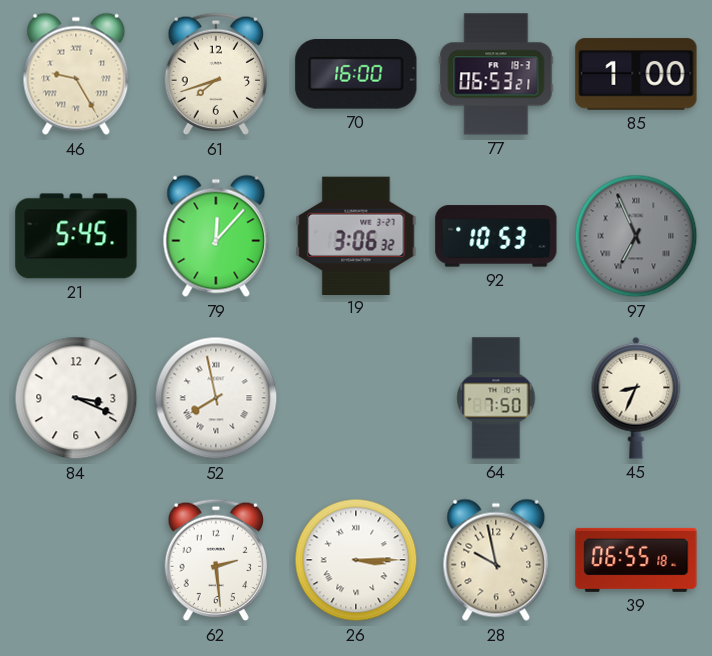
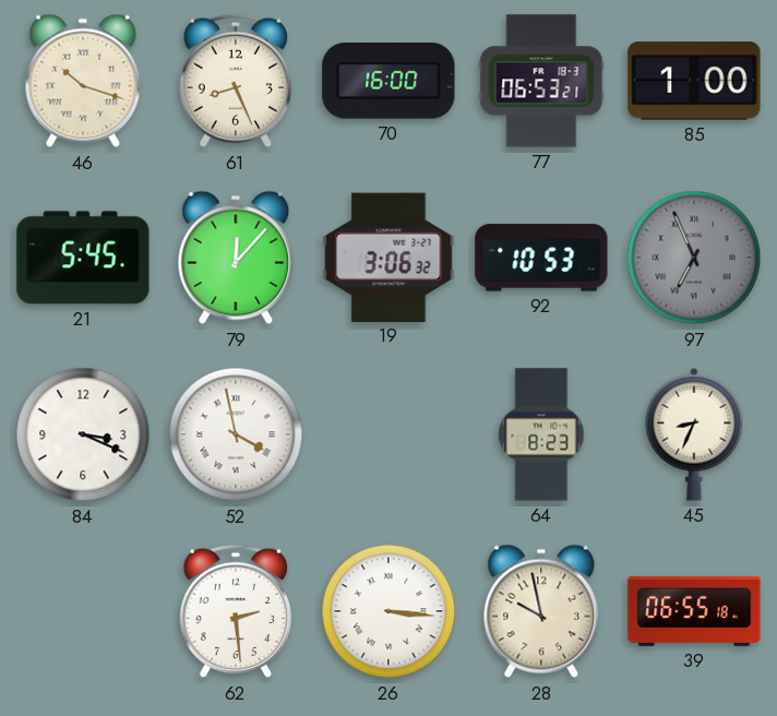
46: 9:25 -> 10:18
61: 7:42 -> 8:26
52: 7:58 -> 3:58
64: 7:50 -> 8:23
26: 3:15 -> 3:16
